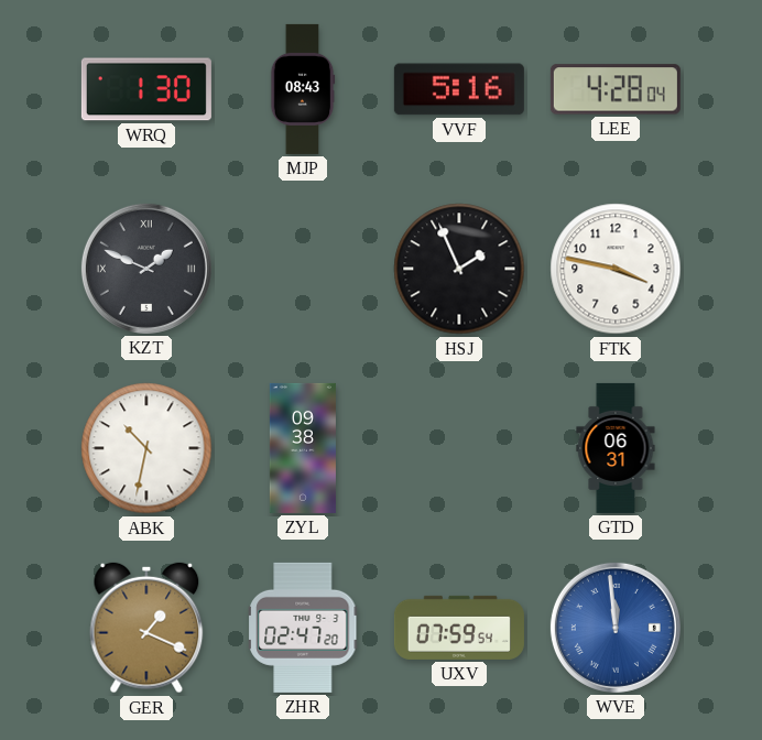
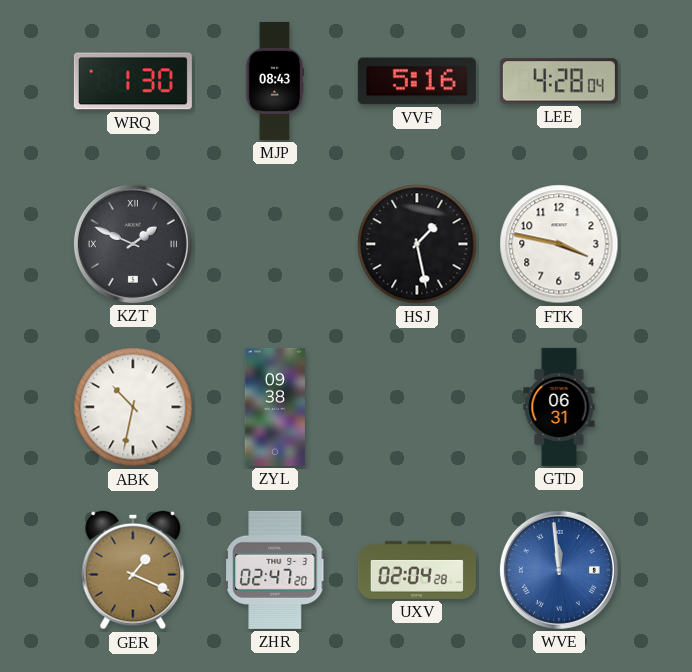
HSJ: 1:56 -> 1:28
UXV: 07:59 -> 02:04
